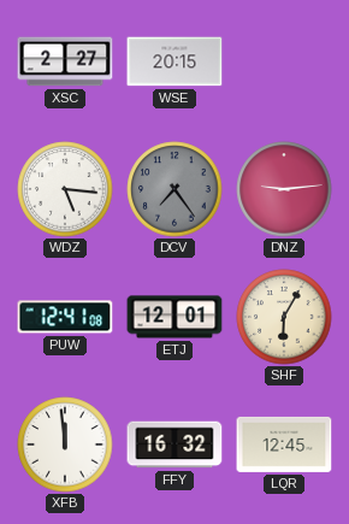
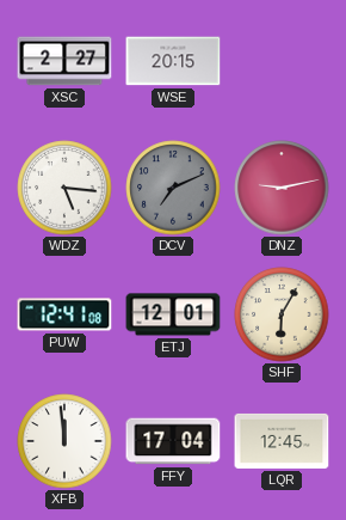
DCV: 7:24 -> 7:11
DNZ: 9:14 -> 9:13
FFY: 16:32 -> 17:04
